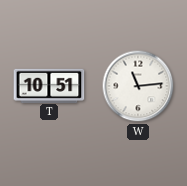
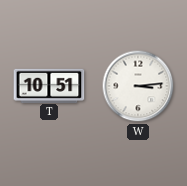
W: 11:14 -> 3:14
